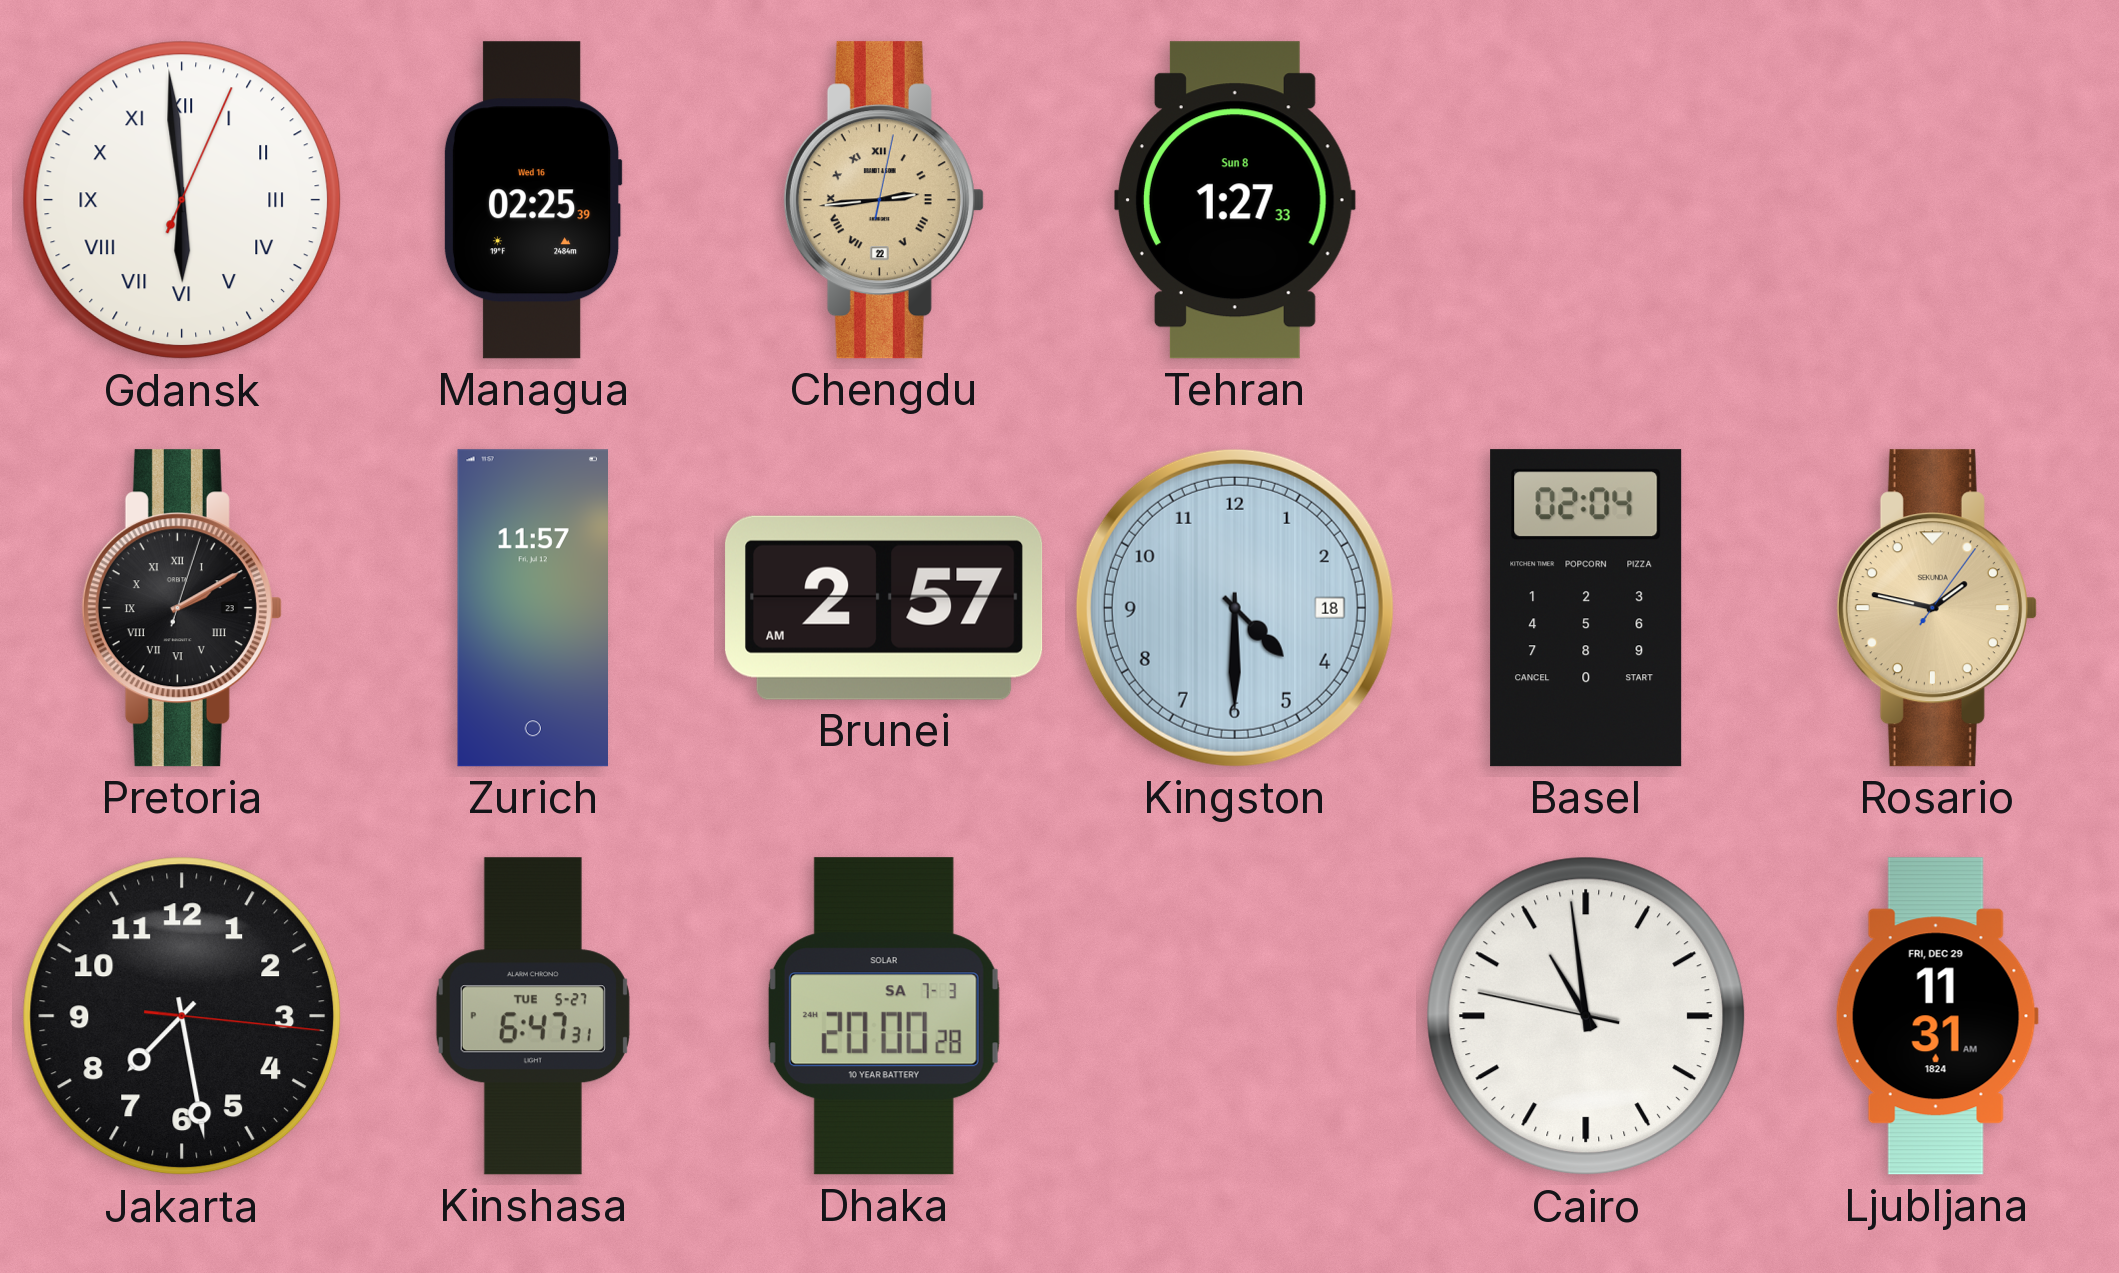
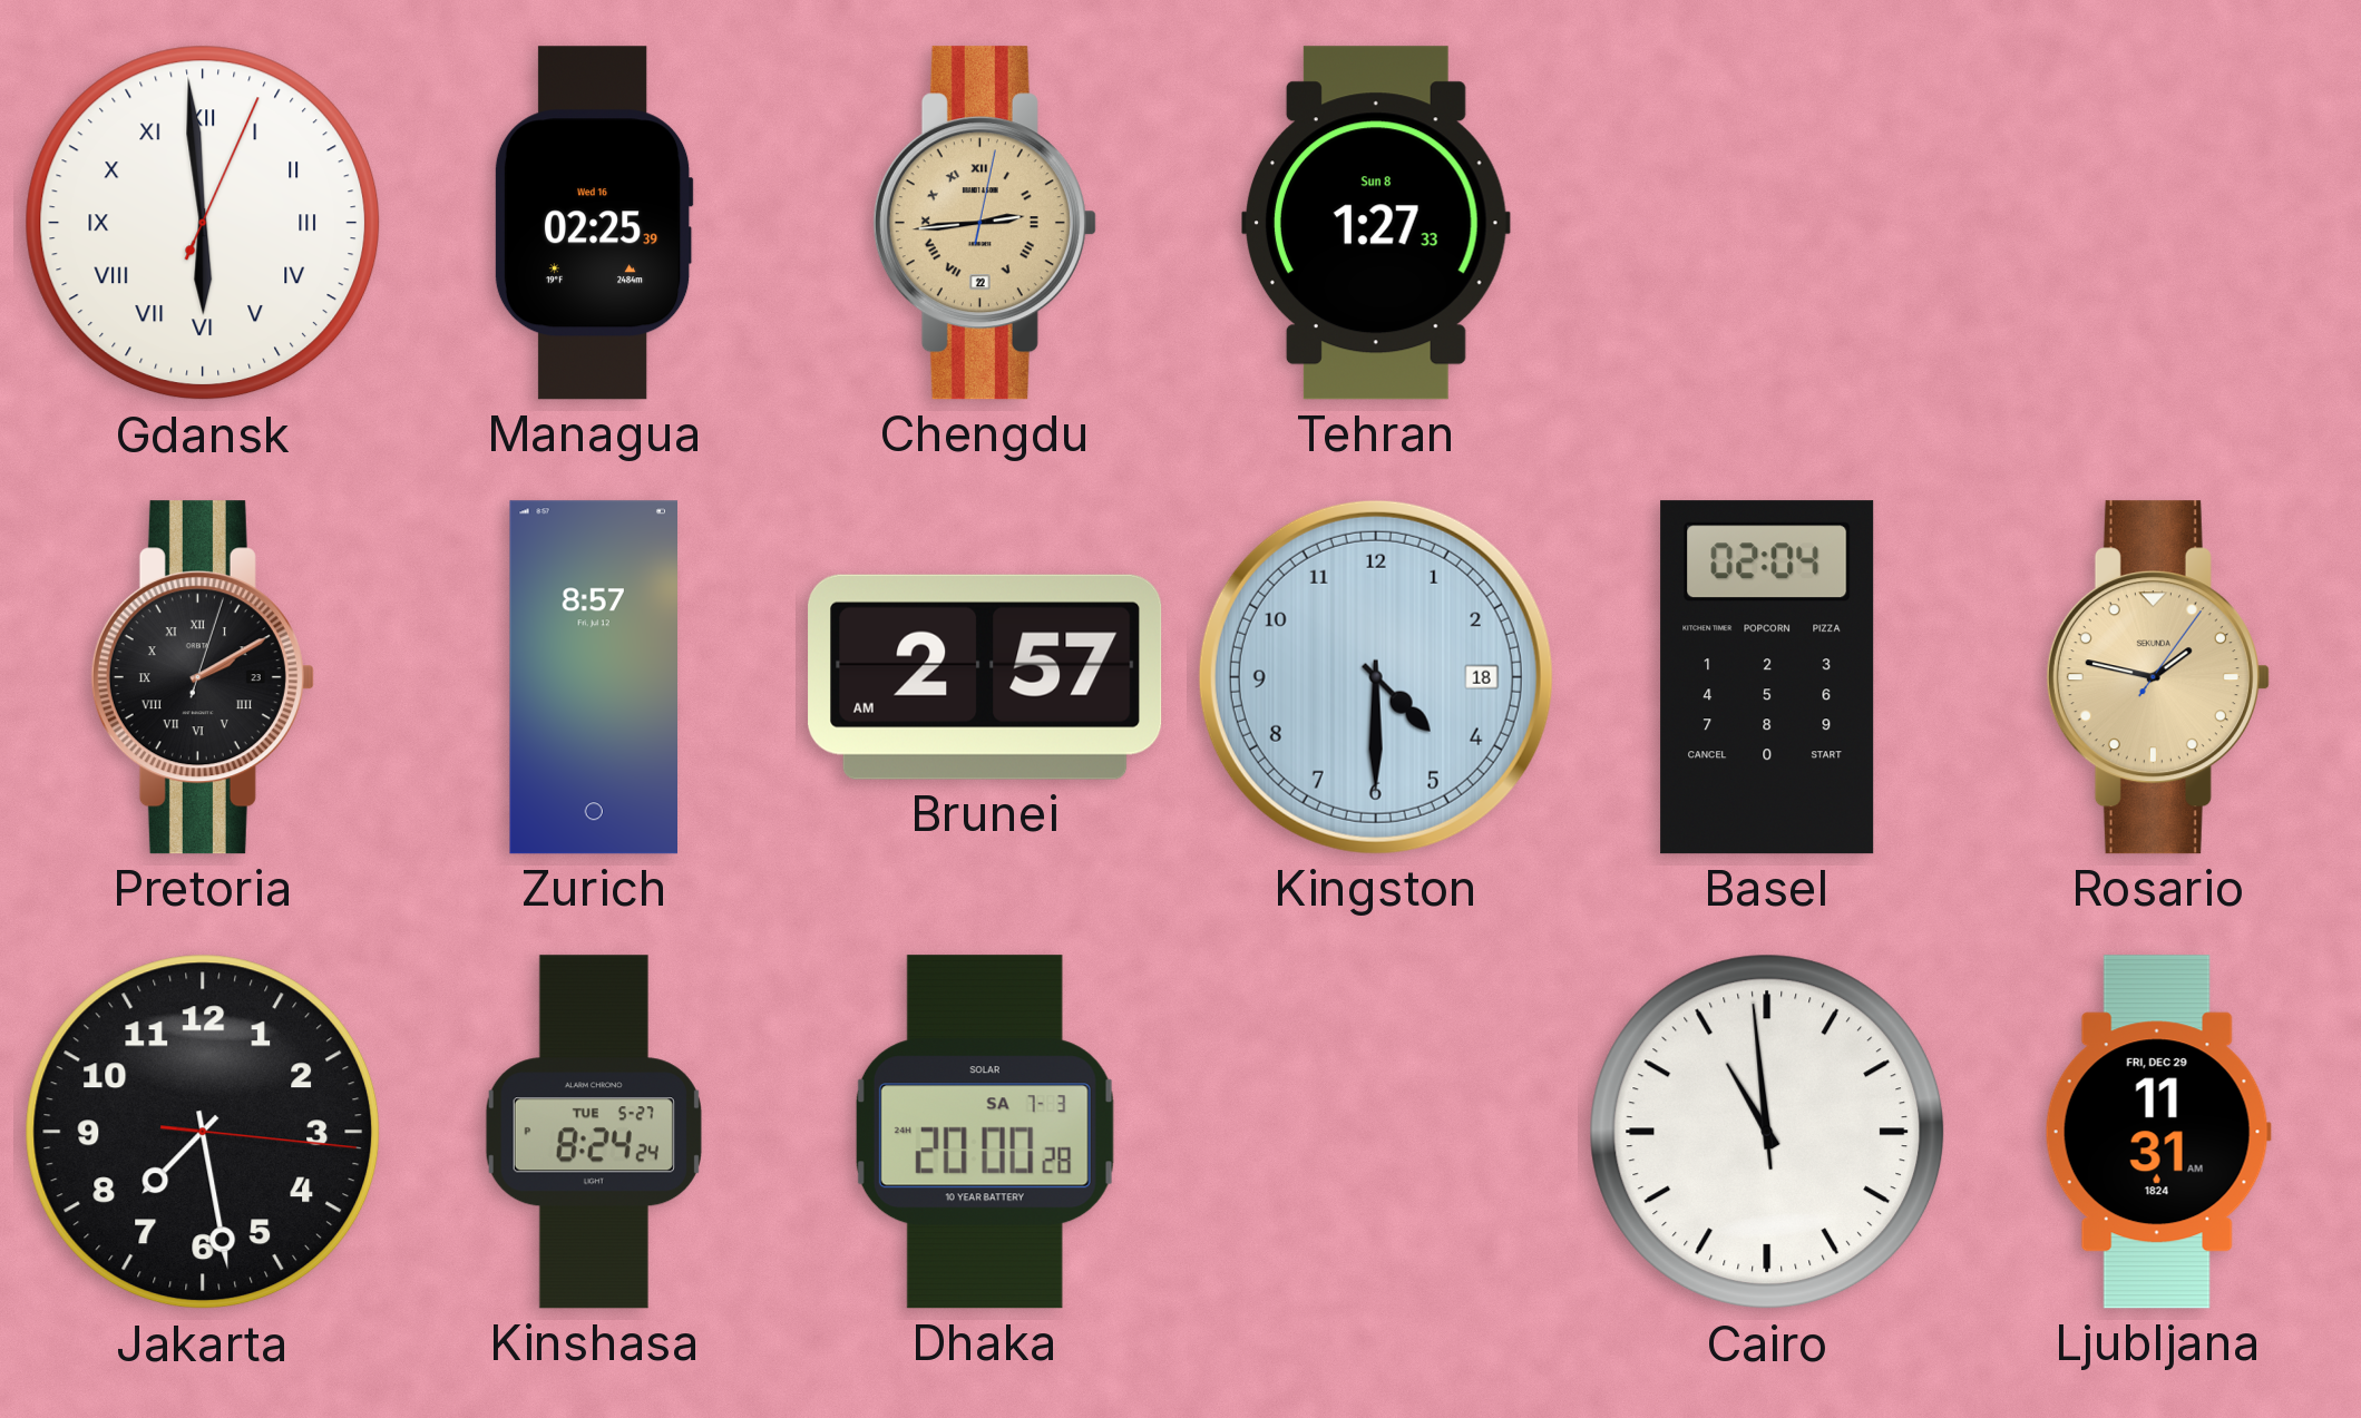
Zurich: 11:57 -> 8:57
Kinshasa: 6:47 -> 8:24
Cairo: 10:58:47 -> 10:58:59
